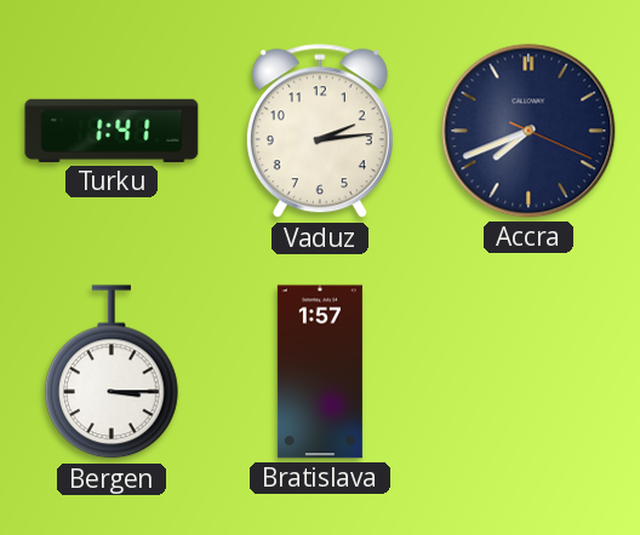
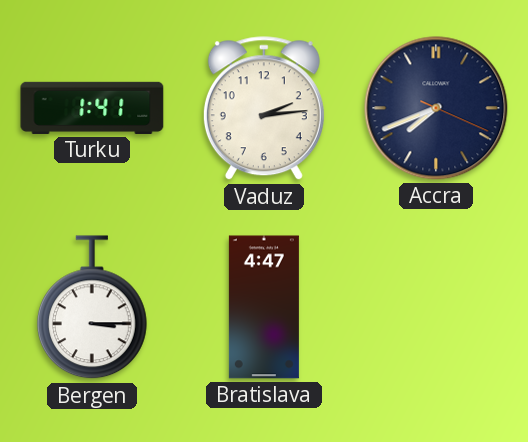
Bratislava: 1:57 -> 4:47
